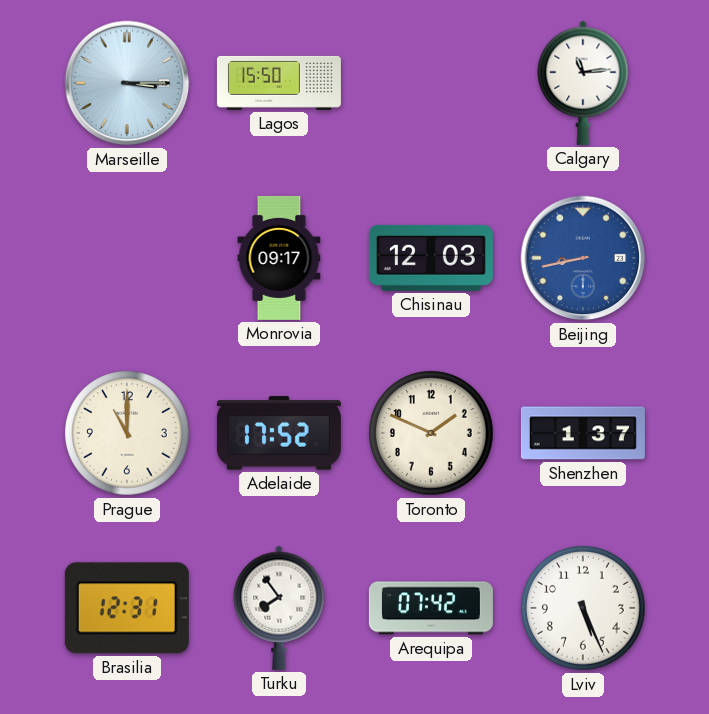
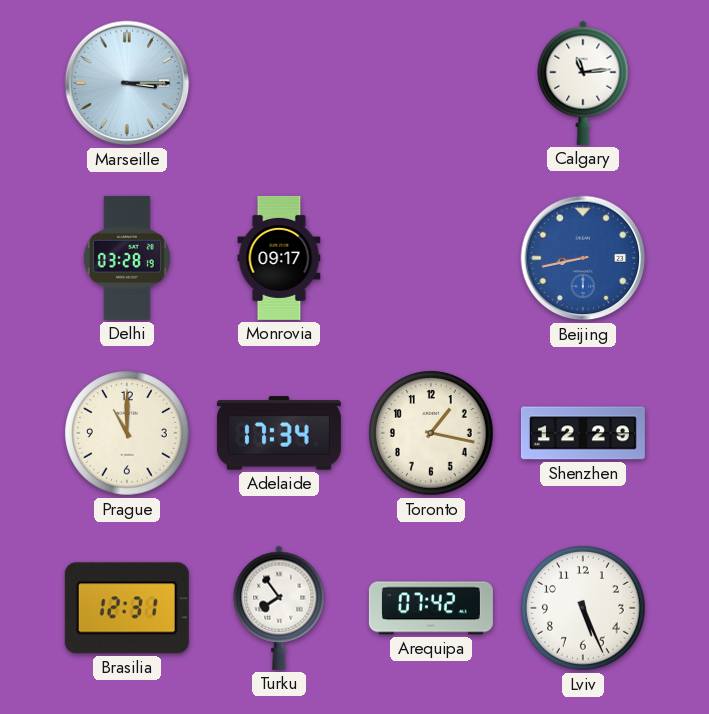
Lagos: 15:50 -> none
Delhi: none -> 03:28
Chisinau: 12:03 -> none
Adelaide: 17:52 -> 17:34
Toronto: 1:49 -> 1:17
Shenzhen: 1:37 -> 12:29
